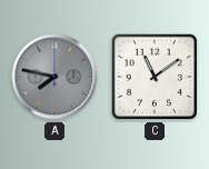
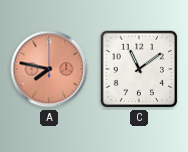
A dial: grey -> salmon
